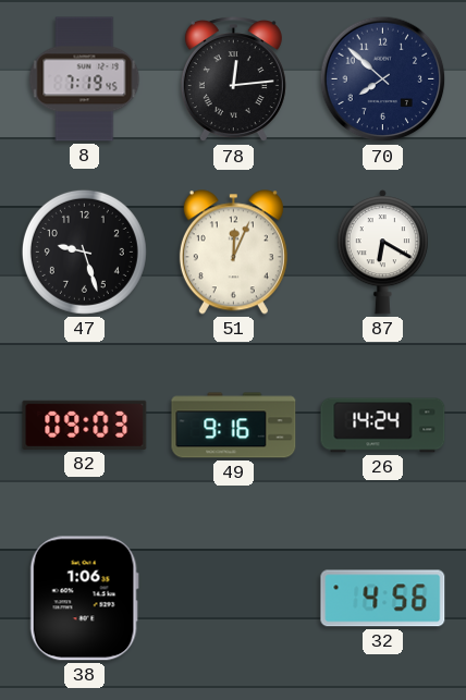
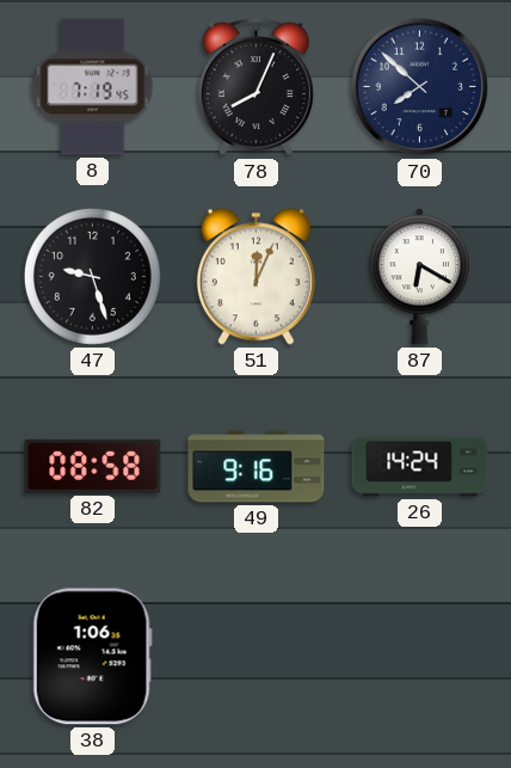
78: 12:14 -> 8:04
82: 09:03 -> 08:58
32: 4:56 -> none
